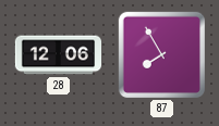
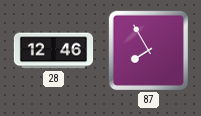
28: 12:06 -> 12:46
